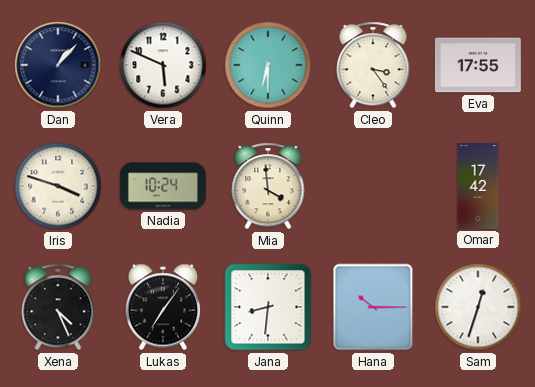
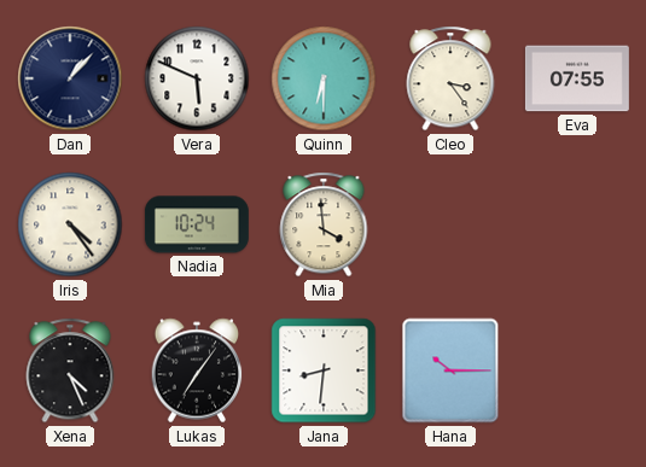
Eva: 17:55 -> 07:55
Iris: 3:48 -> 4:24
Omar: 17:42 -> none
Sam: 12:33 -> none
